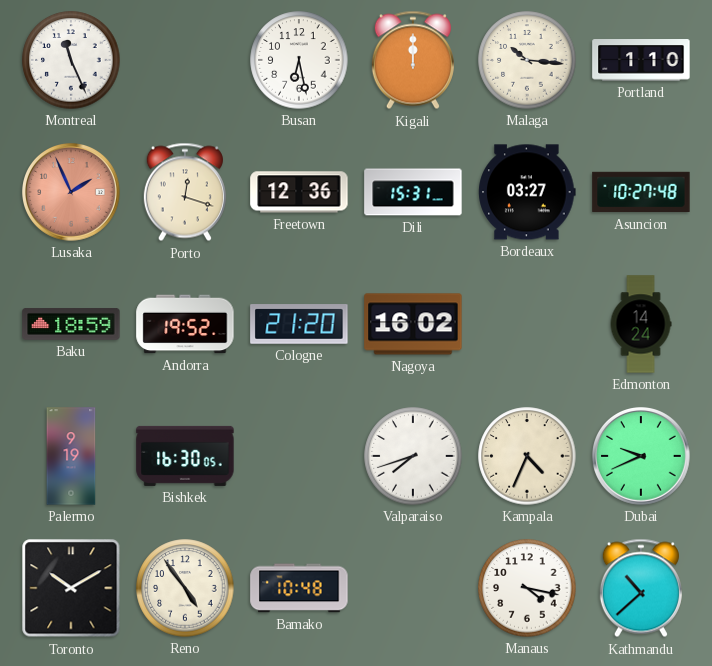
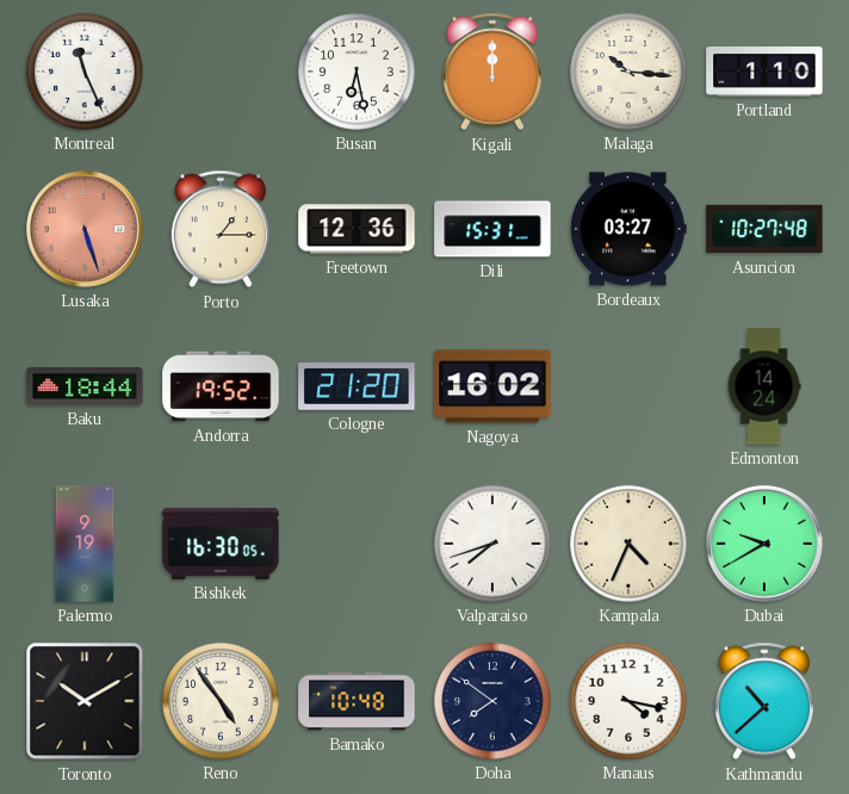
Lusaka: 1:56 -> 5:27
Porto: 12:18 -> 1:15
Baku: 18:59 -> 18:44
Dubai: 9:41 -> 9:40
Doha: none -> 7:51
